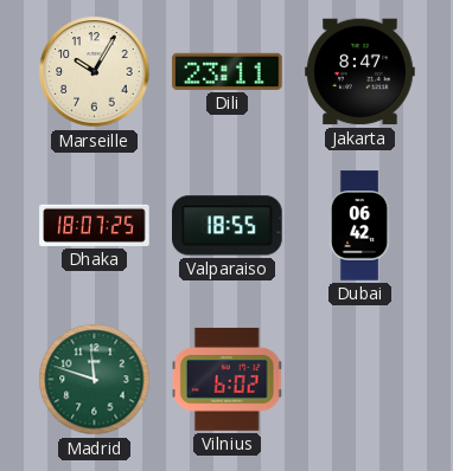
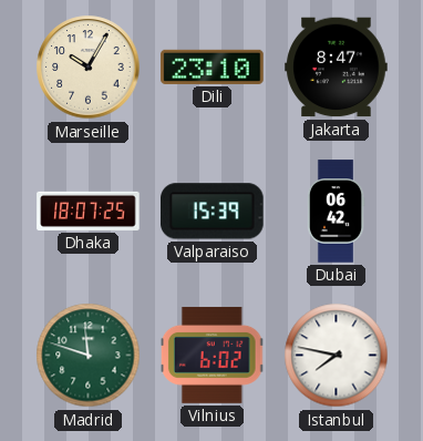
Dili: 23:11 -> 23:10
Valparaiso: 18:55 -> 15:39
Istanbul: none -> 7:47
